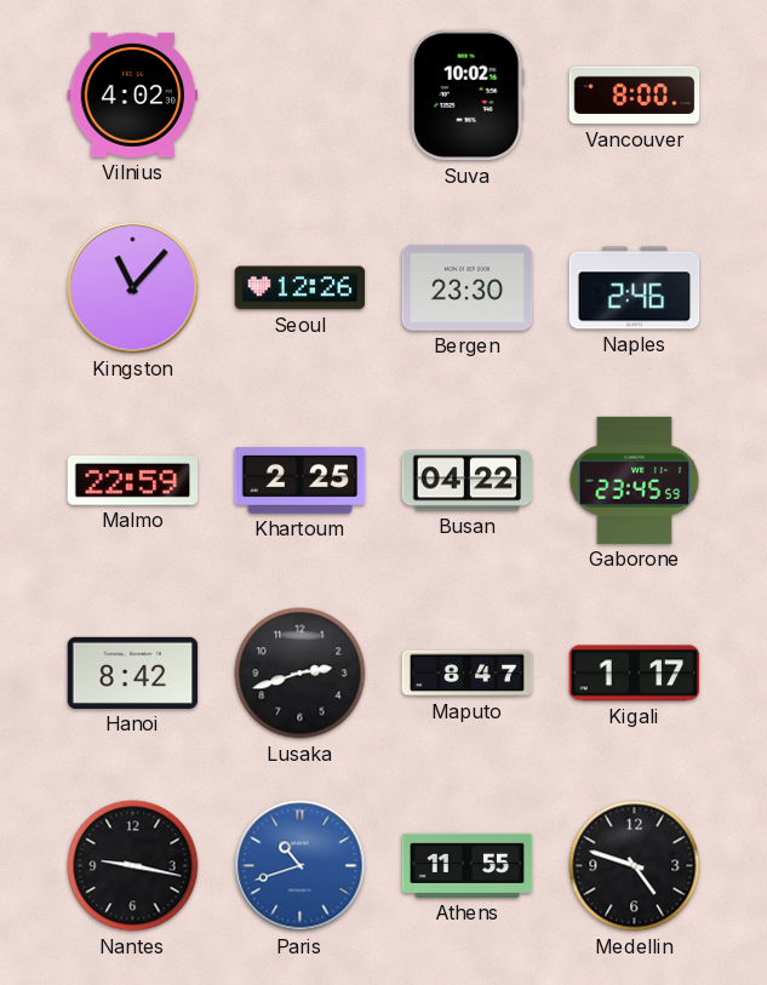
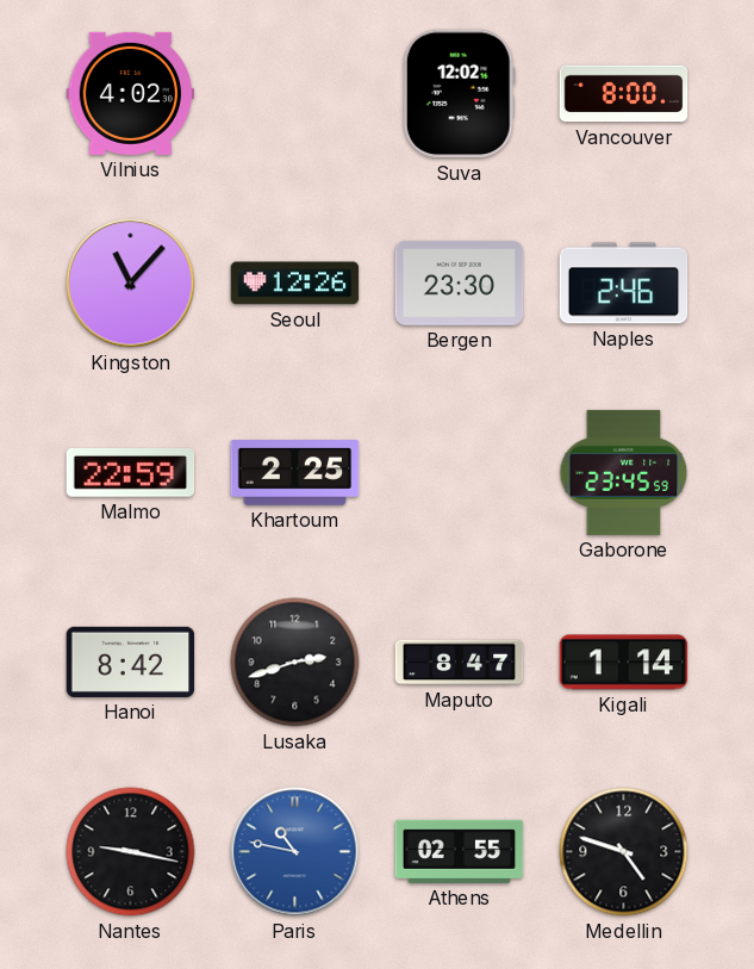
Suva: 10:02 -> 12:02
Busan: 04:22 -> none
Kigali: 1:17 -> 1:14
Paris: 10:42 -> 10:47
Athens: 11:55 -> 02:55
